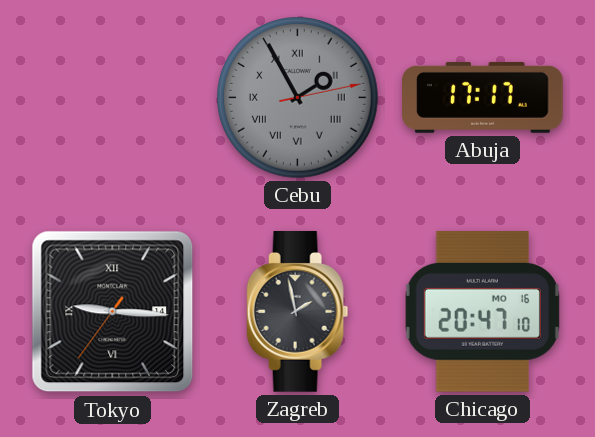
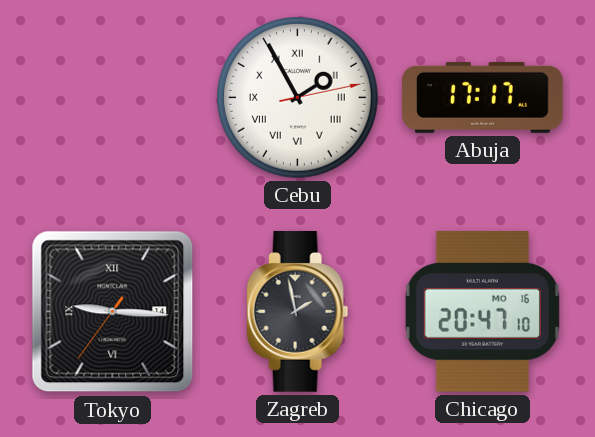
Cebu dial: grey -> white
